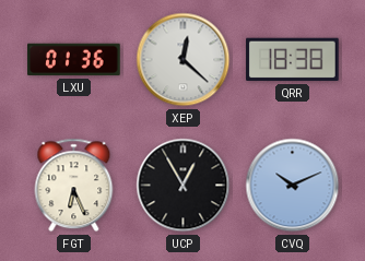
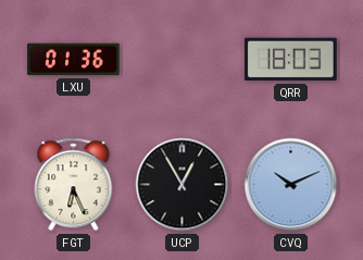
XEP: 12:22 -> none
QRR: 18:38 -> 18:03
